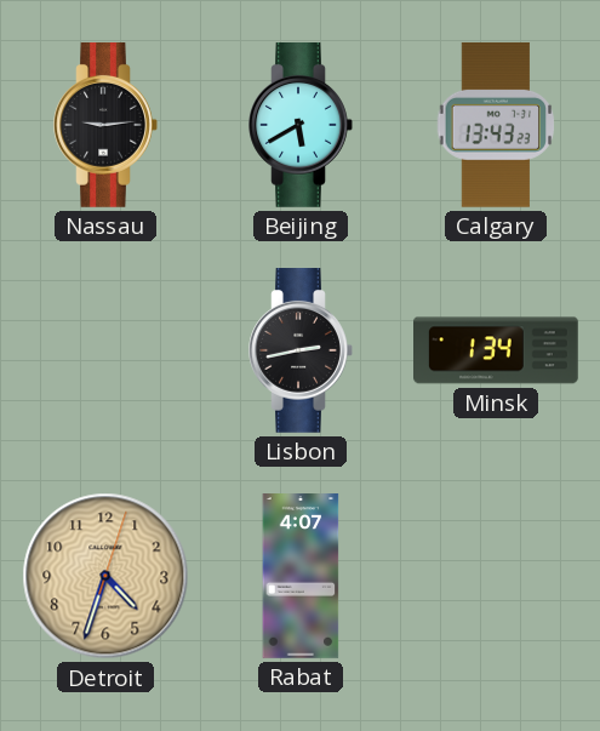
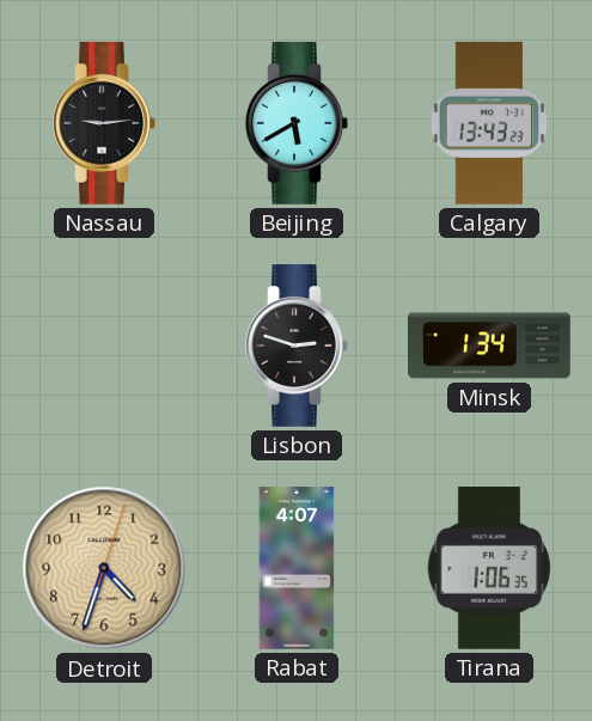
Lisbon: 2:43 -> 2:48
Tirana: none -> 1:06
